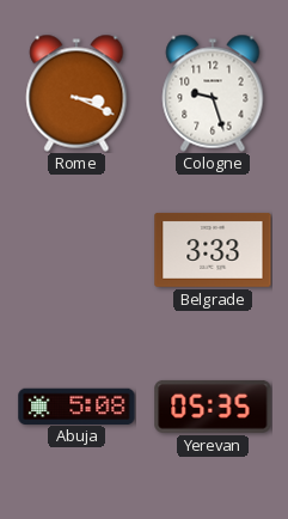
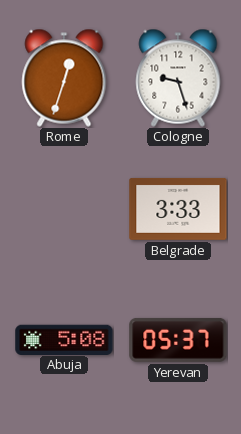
Rome: 3:19 -> 12:33
Yerevan: 05:35 -> 05:37
